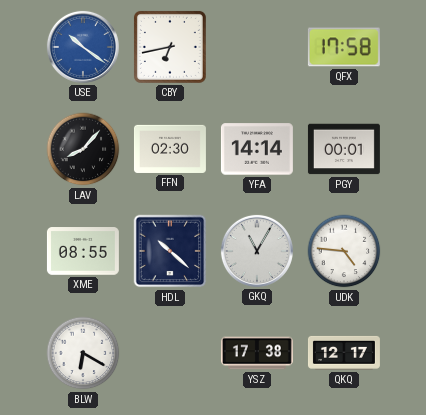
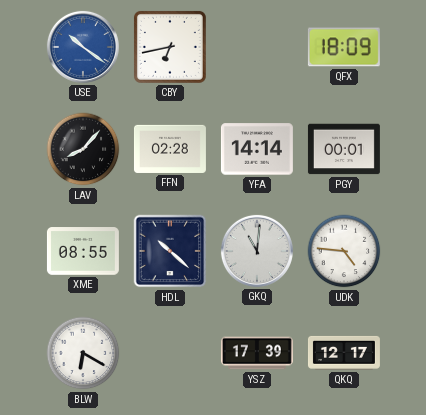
QFX: 17:58 -> 18:09
FFN: 02:30 -> 02:28
GKQ: 11:05 -> 11:01
YSZ: 17:38 -> 17:39
